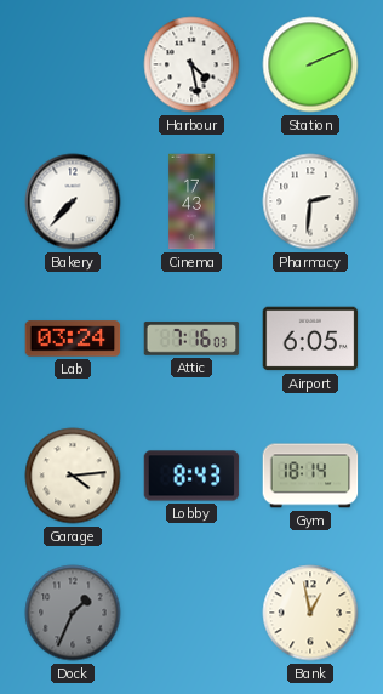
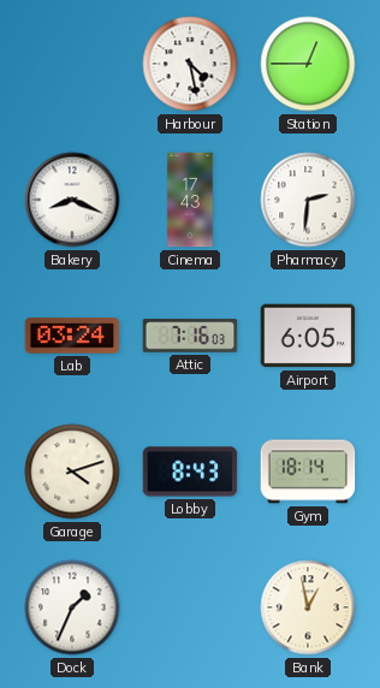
Station: 2:11 -> 12:45
Bakery: 7:37 -> 8:19
Garage: 4:14 -> 4:12
Dock dial: grey -> white
